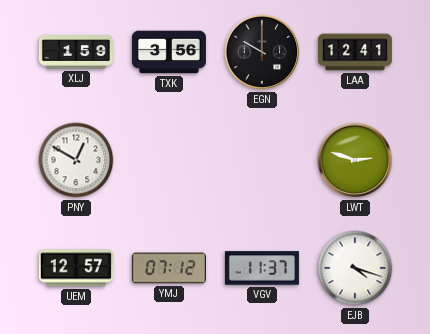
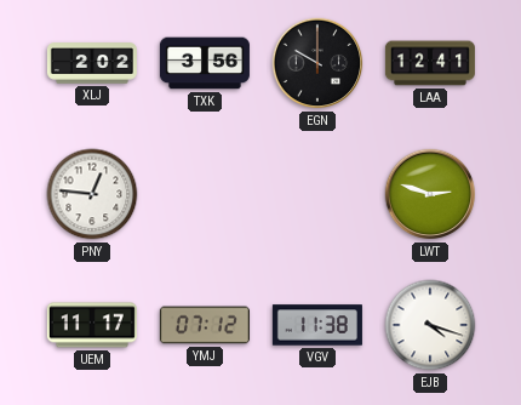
XLJ: 1:59 -> 2:02
PNY: 12:50 -> 12:46
UEM: 12:57 -> 11:17
VGV: 11:37 -> 11:38
